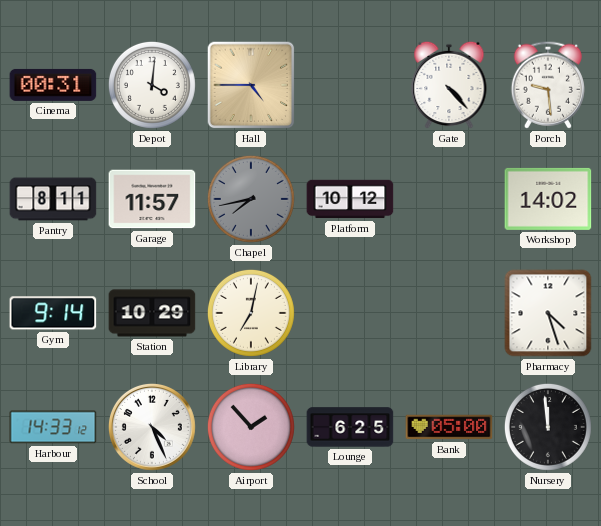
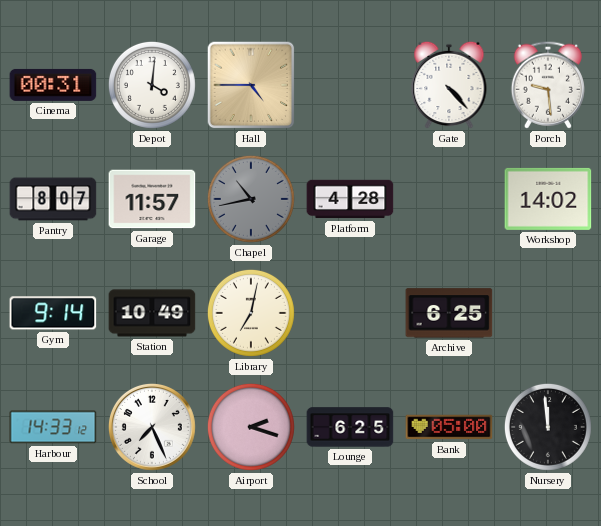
Pantry: 8:11 -> 8:07
Chapel: 7:43 -> 10:43
Platform: 10:12 -> 4:28
Station: 10:29 -> 10:49
Archive: none -> 6:25
Pharmacy: 4:27 -> none
School: 4:26 -> 7:26
Airport: 1:53 -> 2:18
